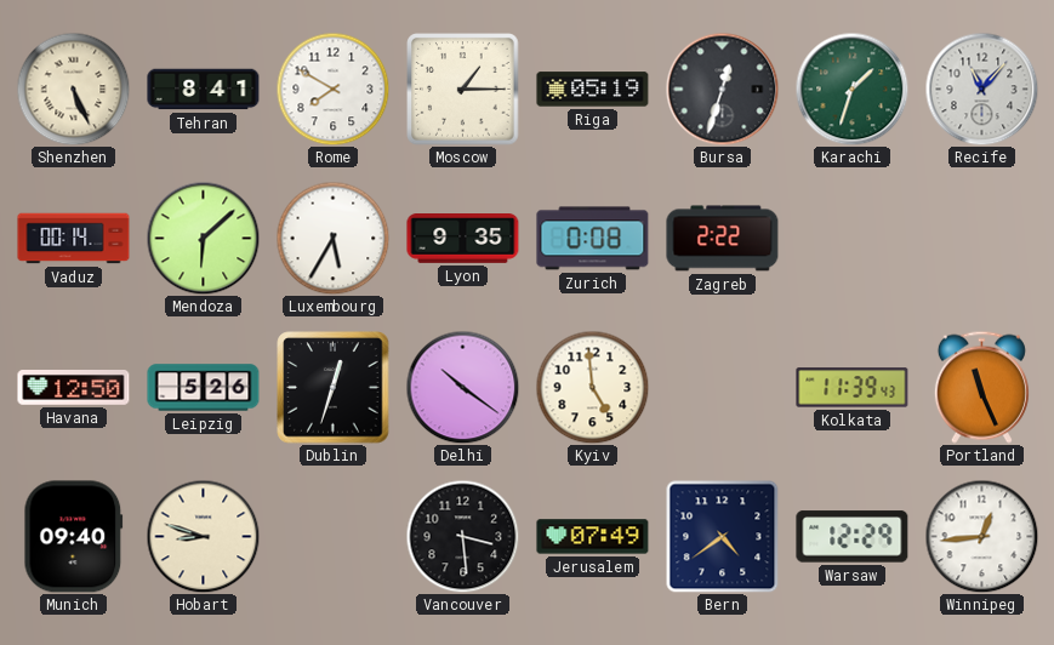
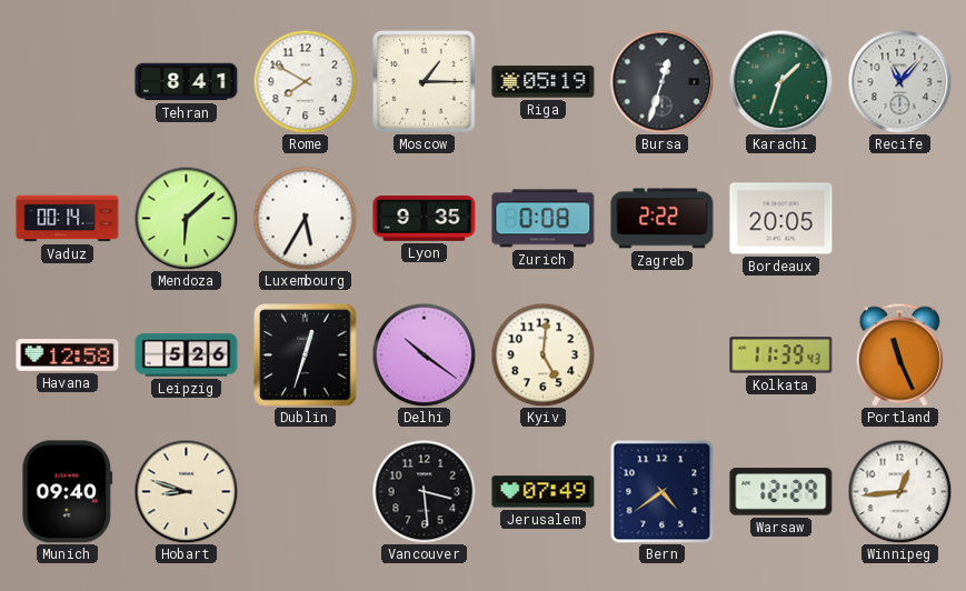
Shenzhen: 5:26 -> none
Bordeaux: none -> 20:05
Havana: 12:50 -> 12:58
Kyiv: 4:59 -> 5:01
